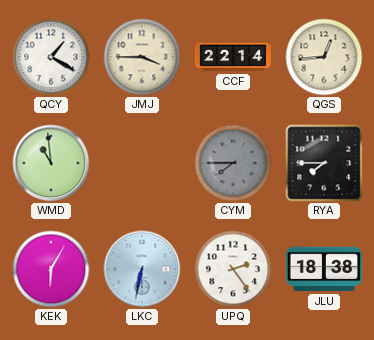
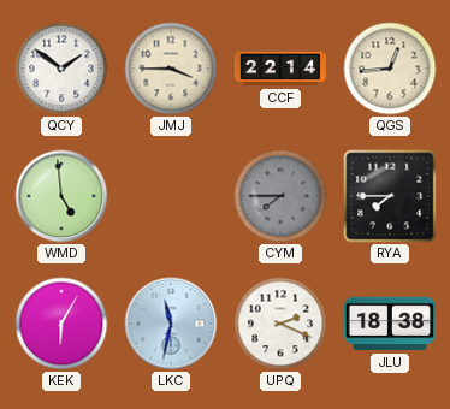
QCY: 1:20 -> 1:51
WMD: 10:59 -> 4:59
LKC: 6:32 -> 11:32
UPQ: 2:24 -> 2:19
